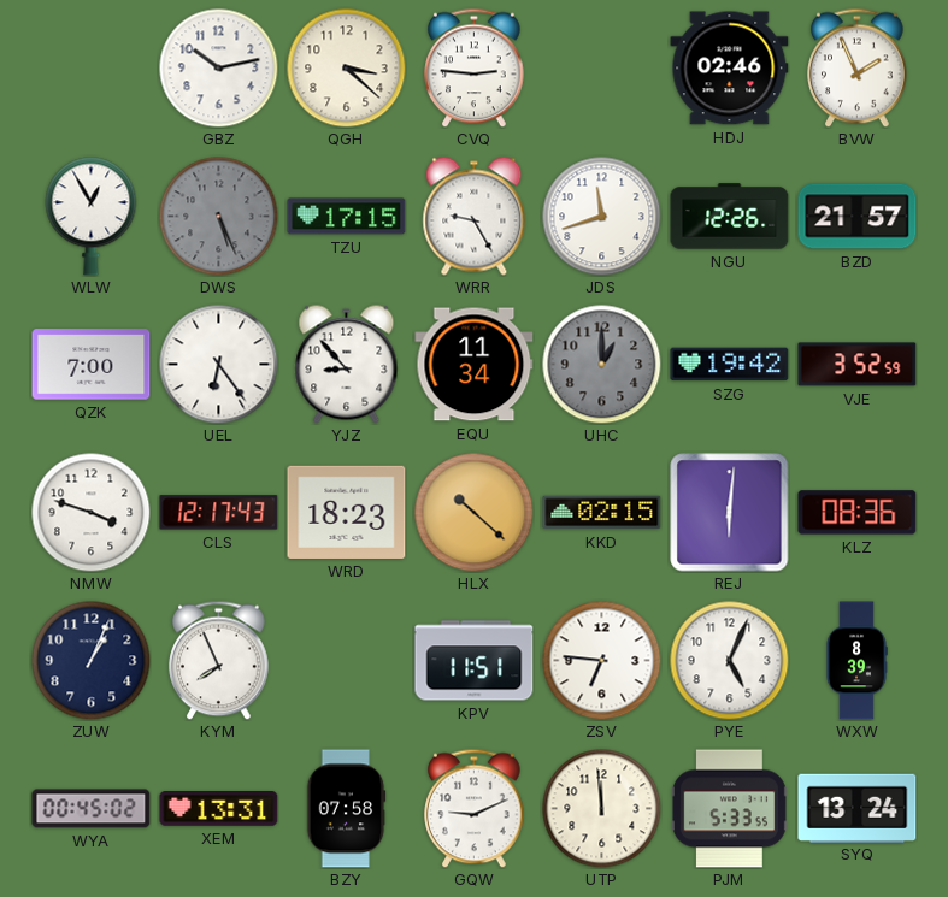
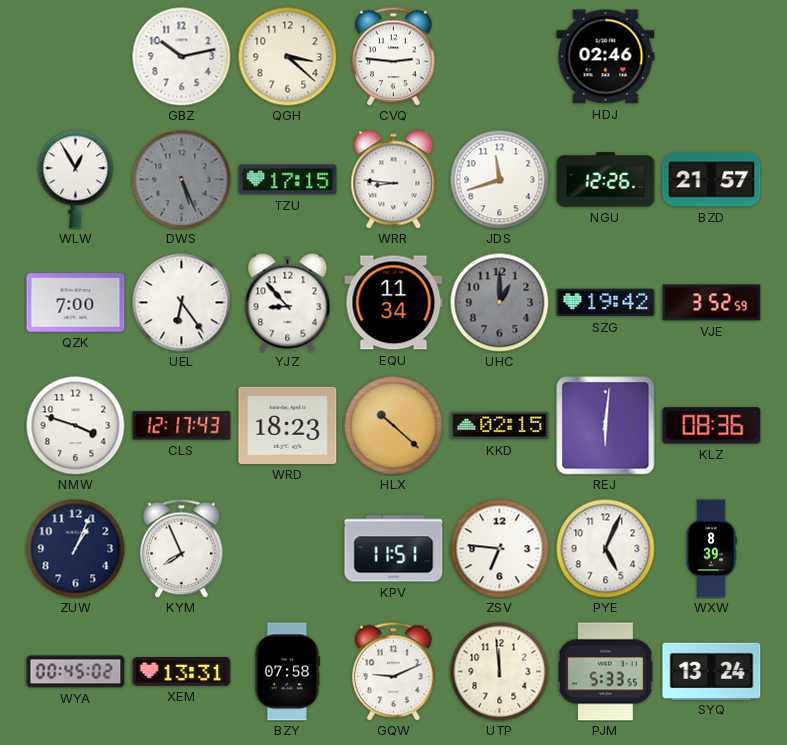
BVW: 1:56 -> none
WRR: 9:25 -> 8:46
